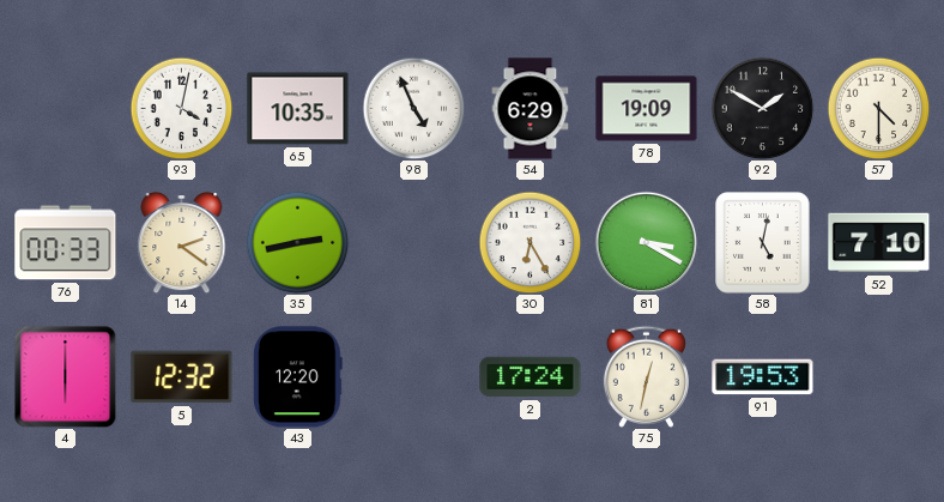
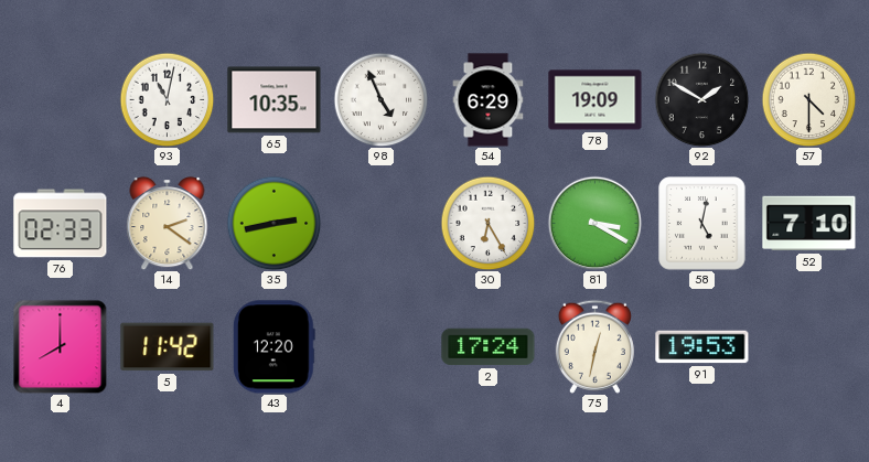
93: 4:02 -> 11:02
76: 00:33 -> 02:33
4: 6:00 -> 8:00
5: 12:32 -> 11:42
